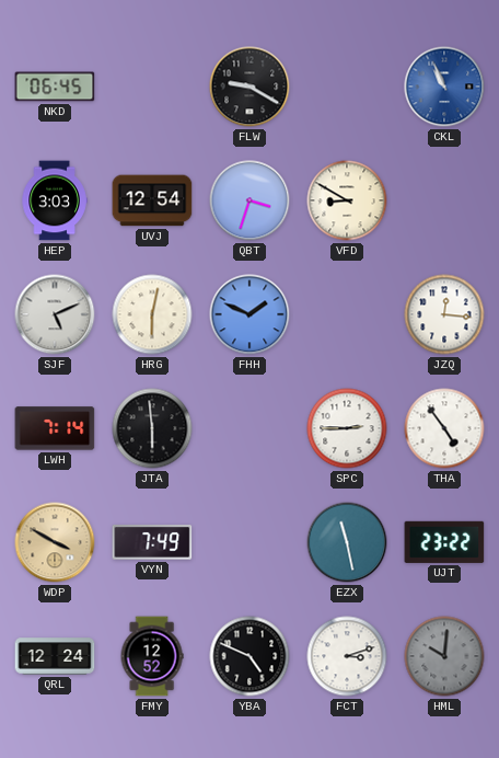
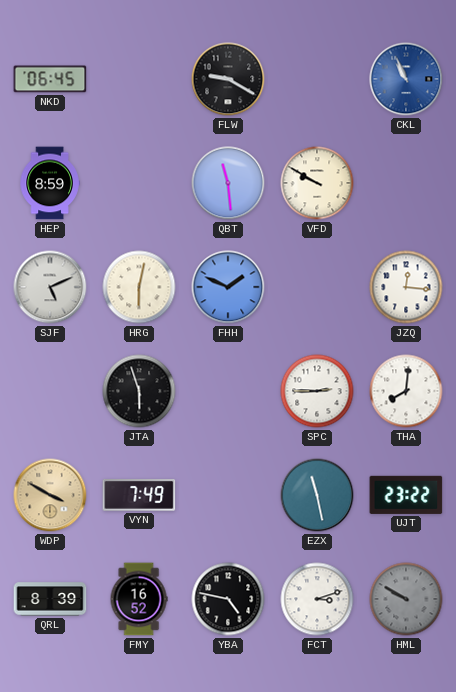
HEP: 3:03 -> 8:59
UVJ: 12:54 -> none
QBT: 3:33 -> 11:29
VFD: 8:50 -> 9:50
LWH: 7:14 -> none
JTA: 5:59 -> 5:57
THA: 4:54 -> 8:01
QRL: 12:24 -> 8:39
FMY: 12:52 -> 16:52
YBA: 4:49 -> 4:47
HML: 10:01 -> 9:50
